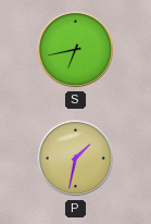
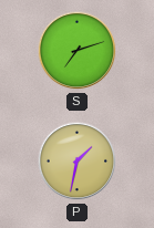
S: 6:43 -> 7:12
